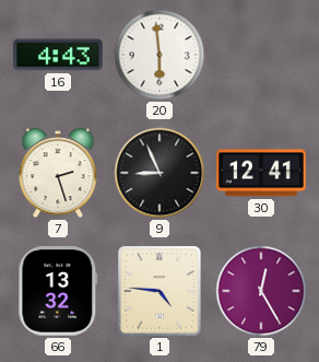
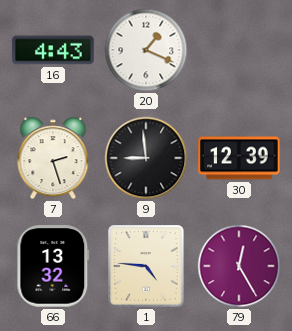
20: 5:59 -> 1:19
9: 8:56 -> 8:59
30: 12:41 -> 12:39
